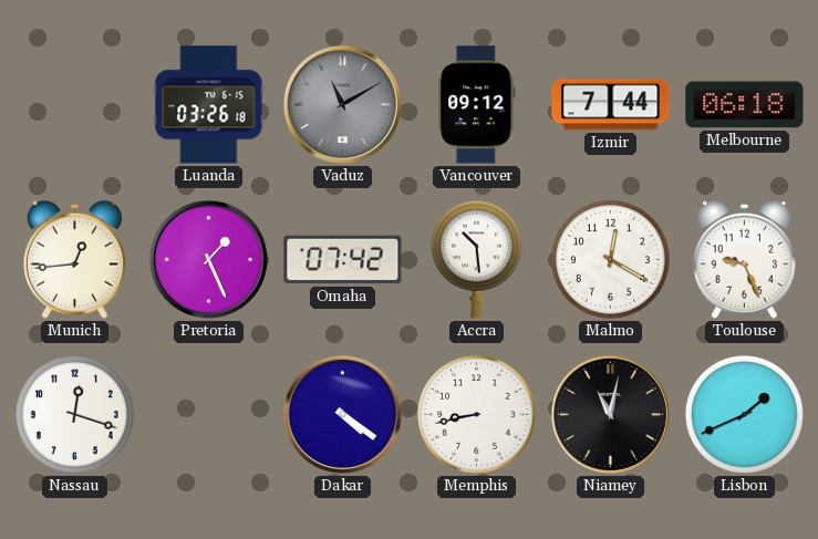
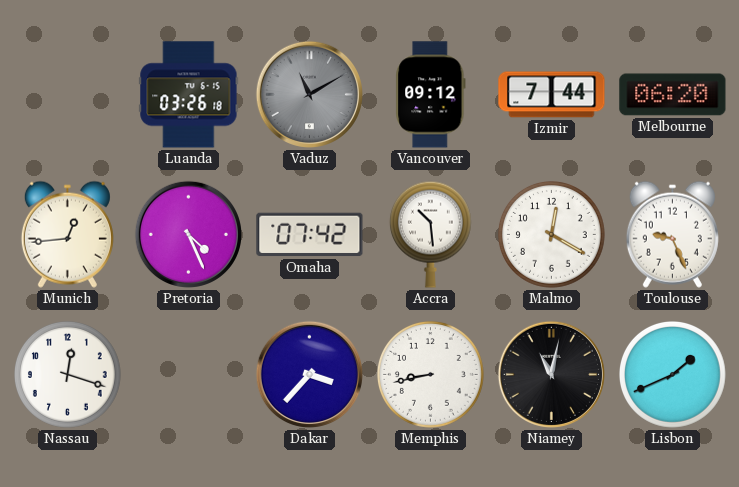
Melbourne: 06:18 -> 06:20
Pretoria: 1:26 -> 4:26
Dakar: 4:21 -> 3:37
